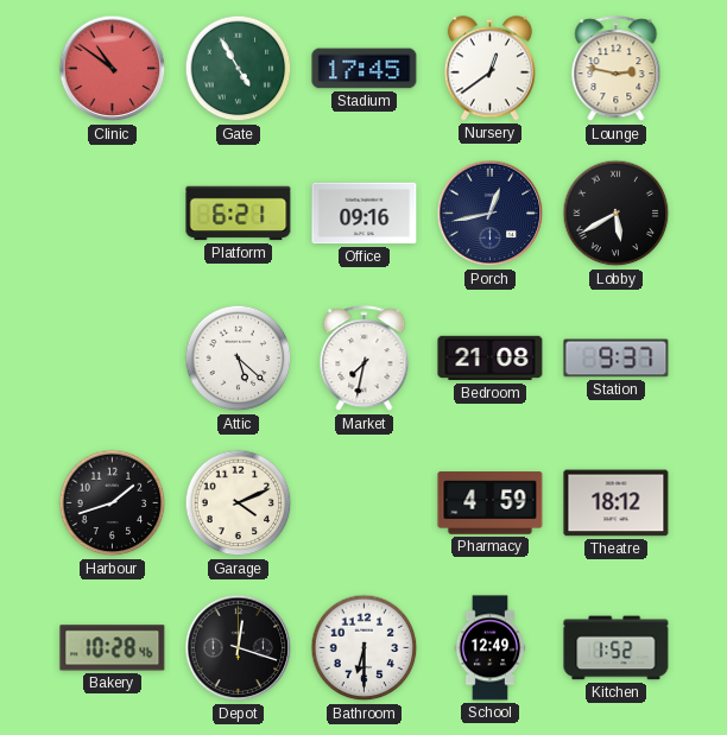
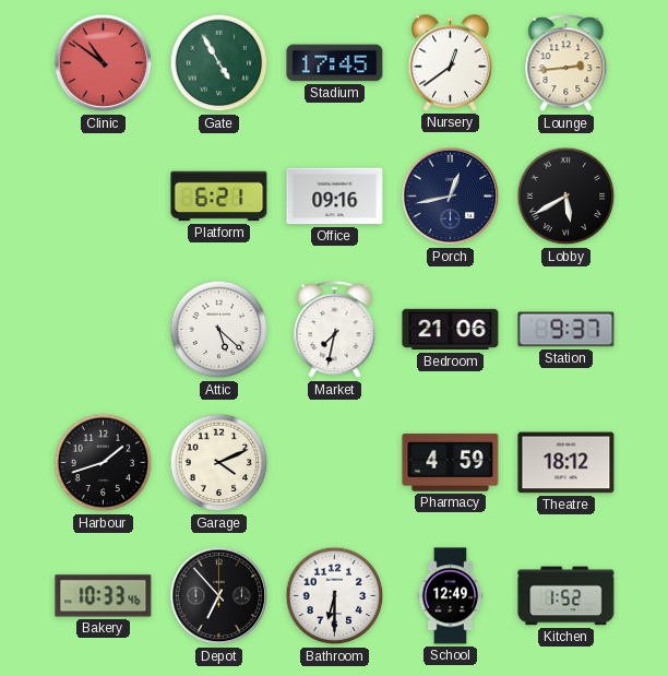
Lounge: 2:47 -> 2:44
Bedroom: 21:08 -> 21:06
Bakery: 10:28 -> 10:33
Depot: 12:18 -> 6:53
